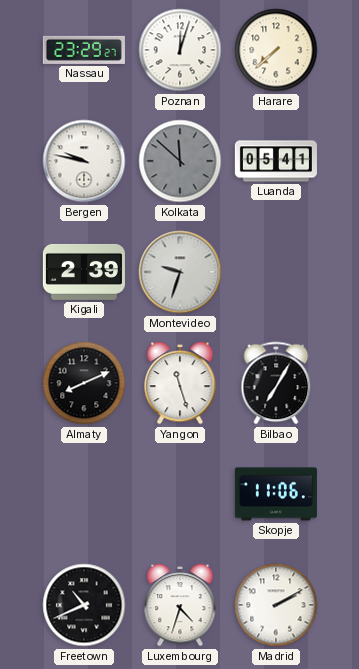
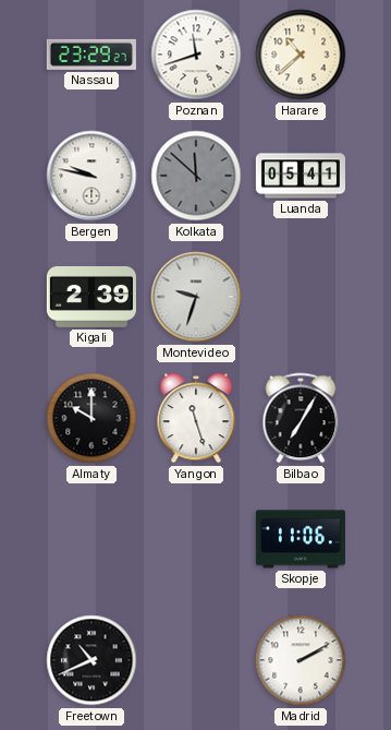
Poznan: 12:03 -> 11:42
Harare: 7:38 -> 10:38
Almaty: 8:11 -> 10:00
Luxembourg: 4:33 -> none
